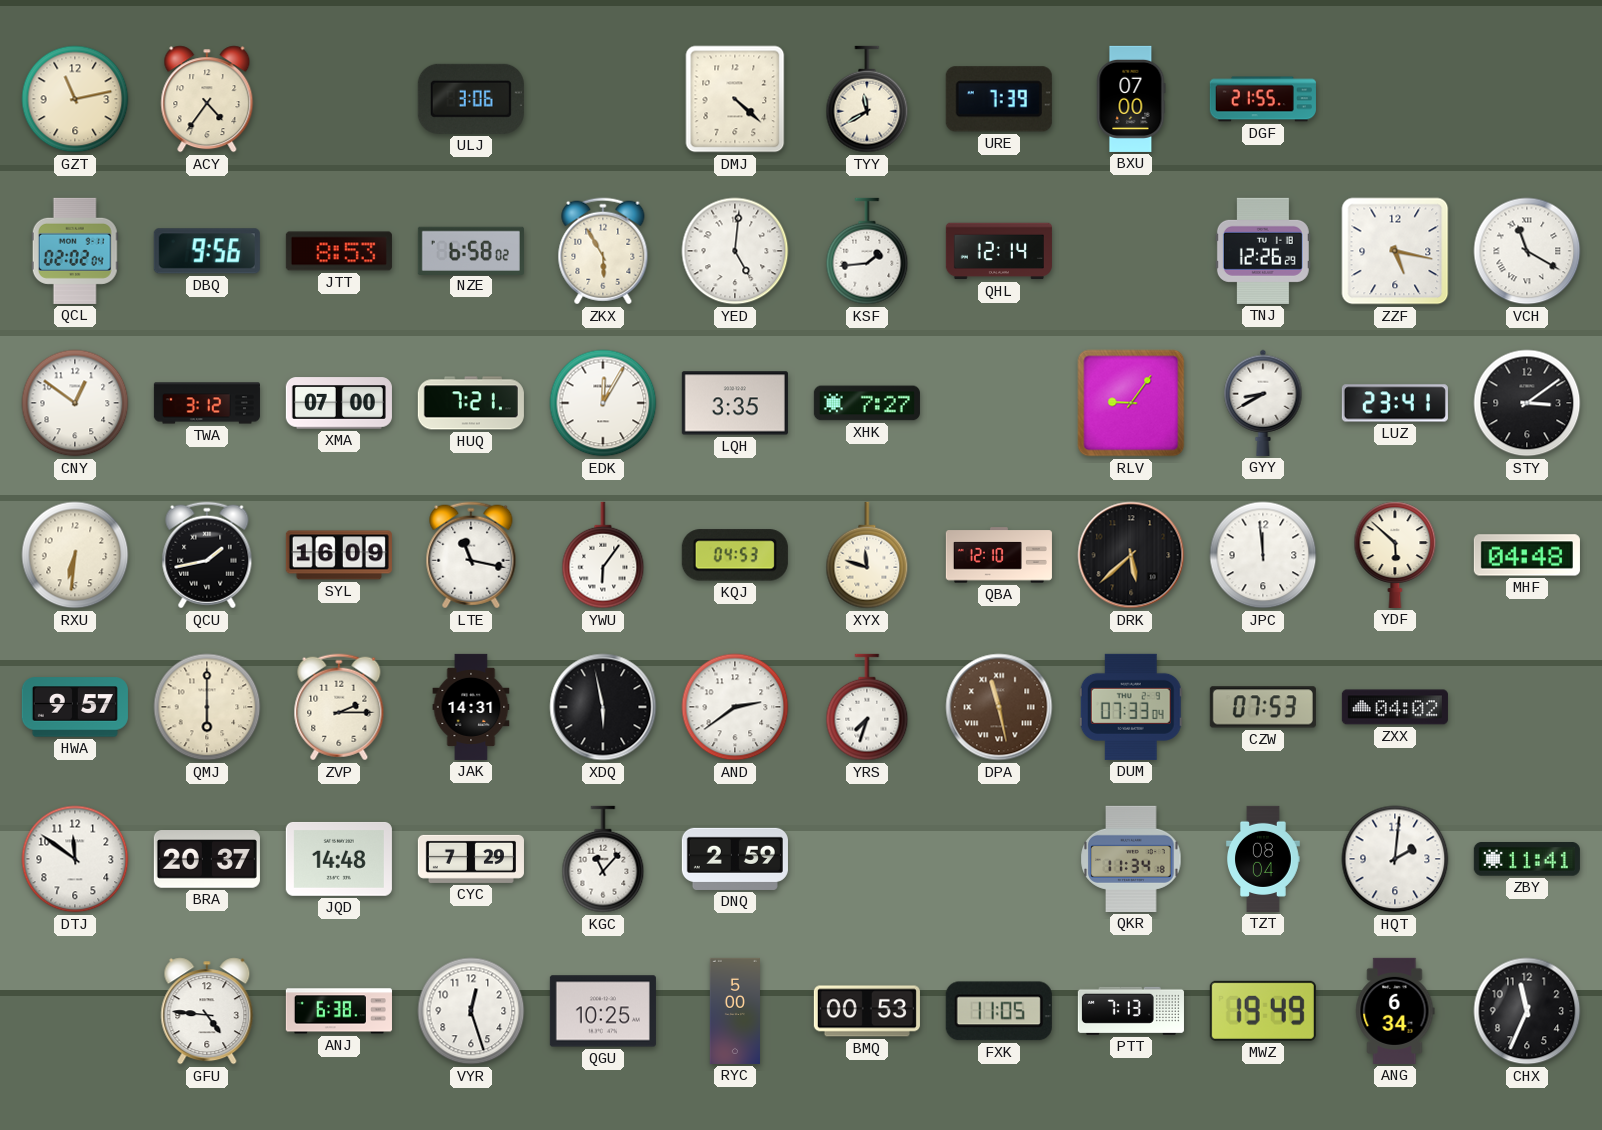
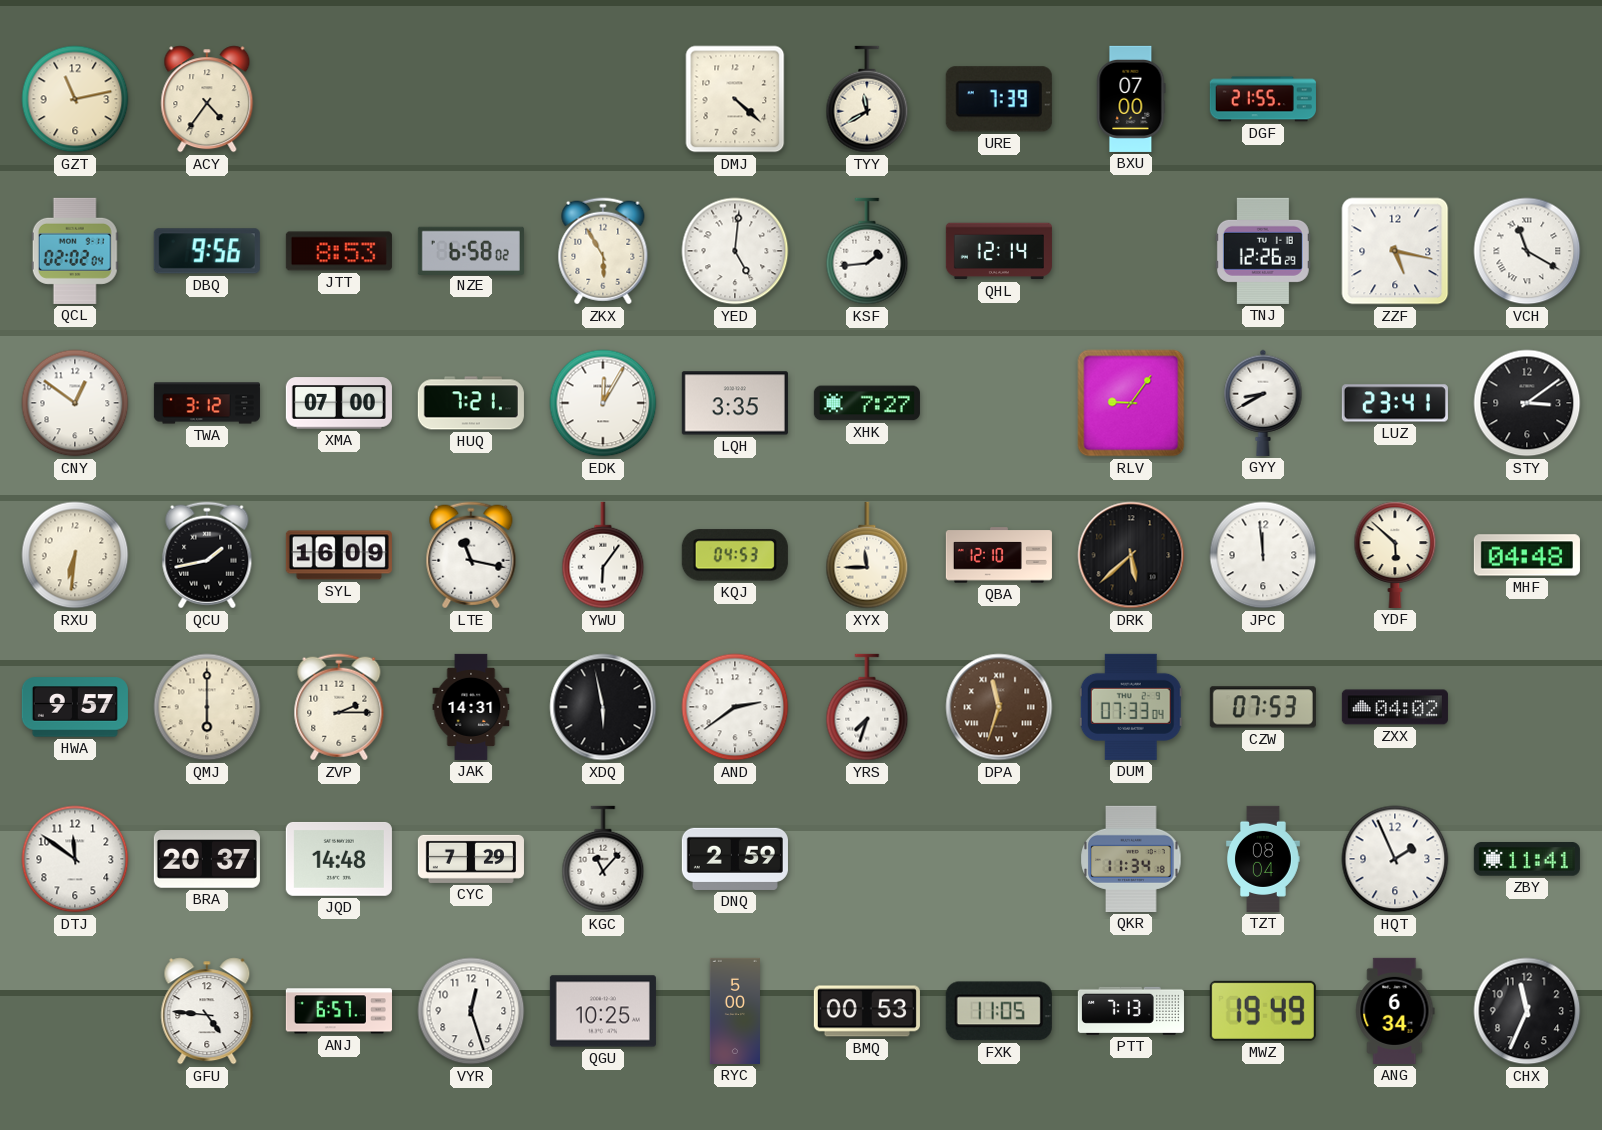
ULJ: 3:06 -> none
XYX: 11:48 -> 11:45
DPA: 11:28 -> 11:33
HQT: 2:01 -> 1:56
ANJ: 6:38 -> 6:57
